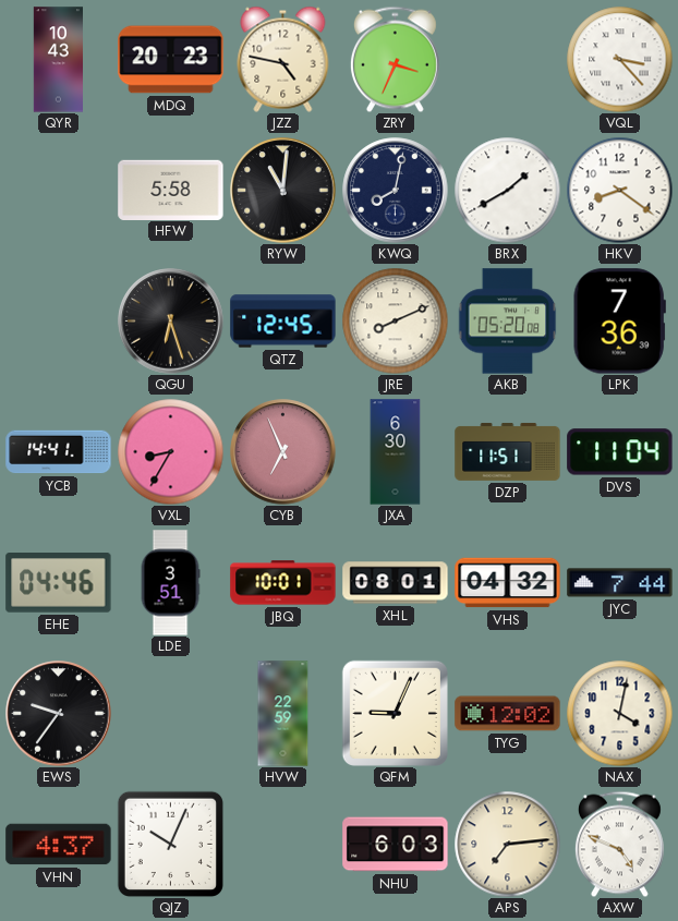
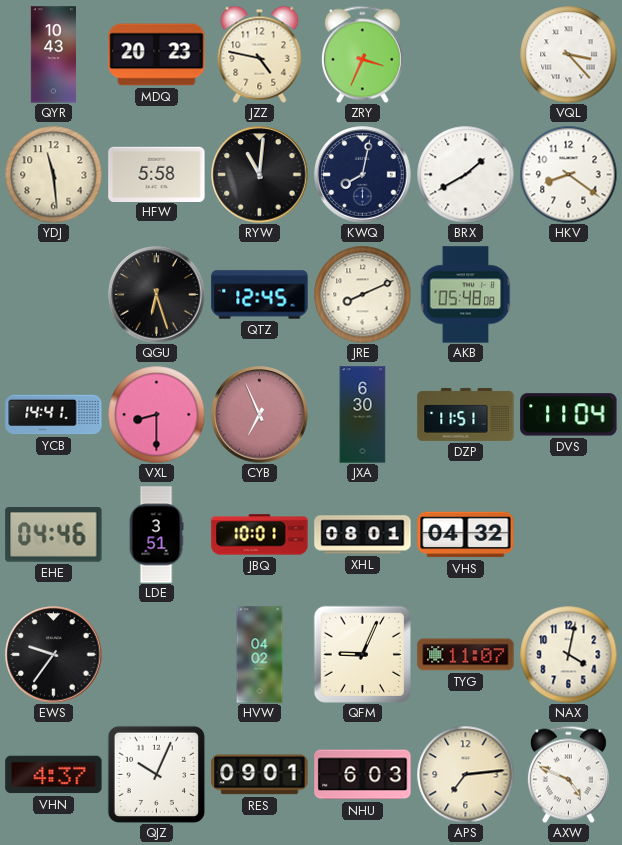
YDJ: none -> 11:29
AKB: 05:20 -> 05:48
LPK: 7:36 -> none
VXL: 8:35 -> 8:30
JYC: 7:44 -> none
HVW: 22:59 -> 04:02
TYG: 12:02 -> 11:07
RES: none -> 09:01
